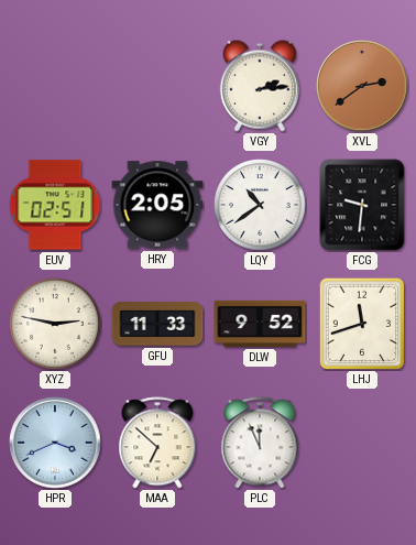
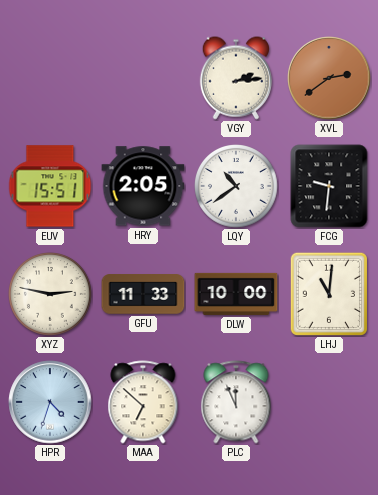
EUV: 02:51 -> 15:51
DLW: 9:52 -> 10:00
LHJ: 11:42 -> 11:01
HPR: 3:41 -> 4:33
